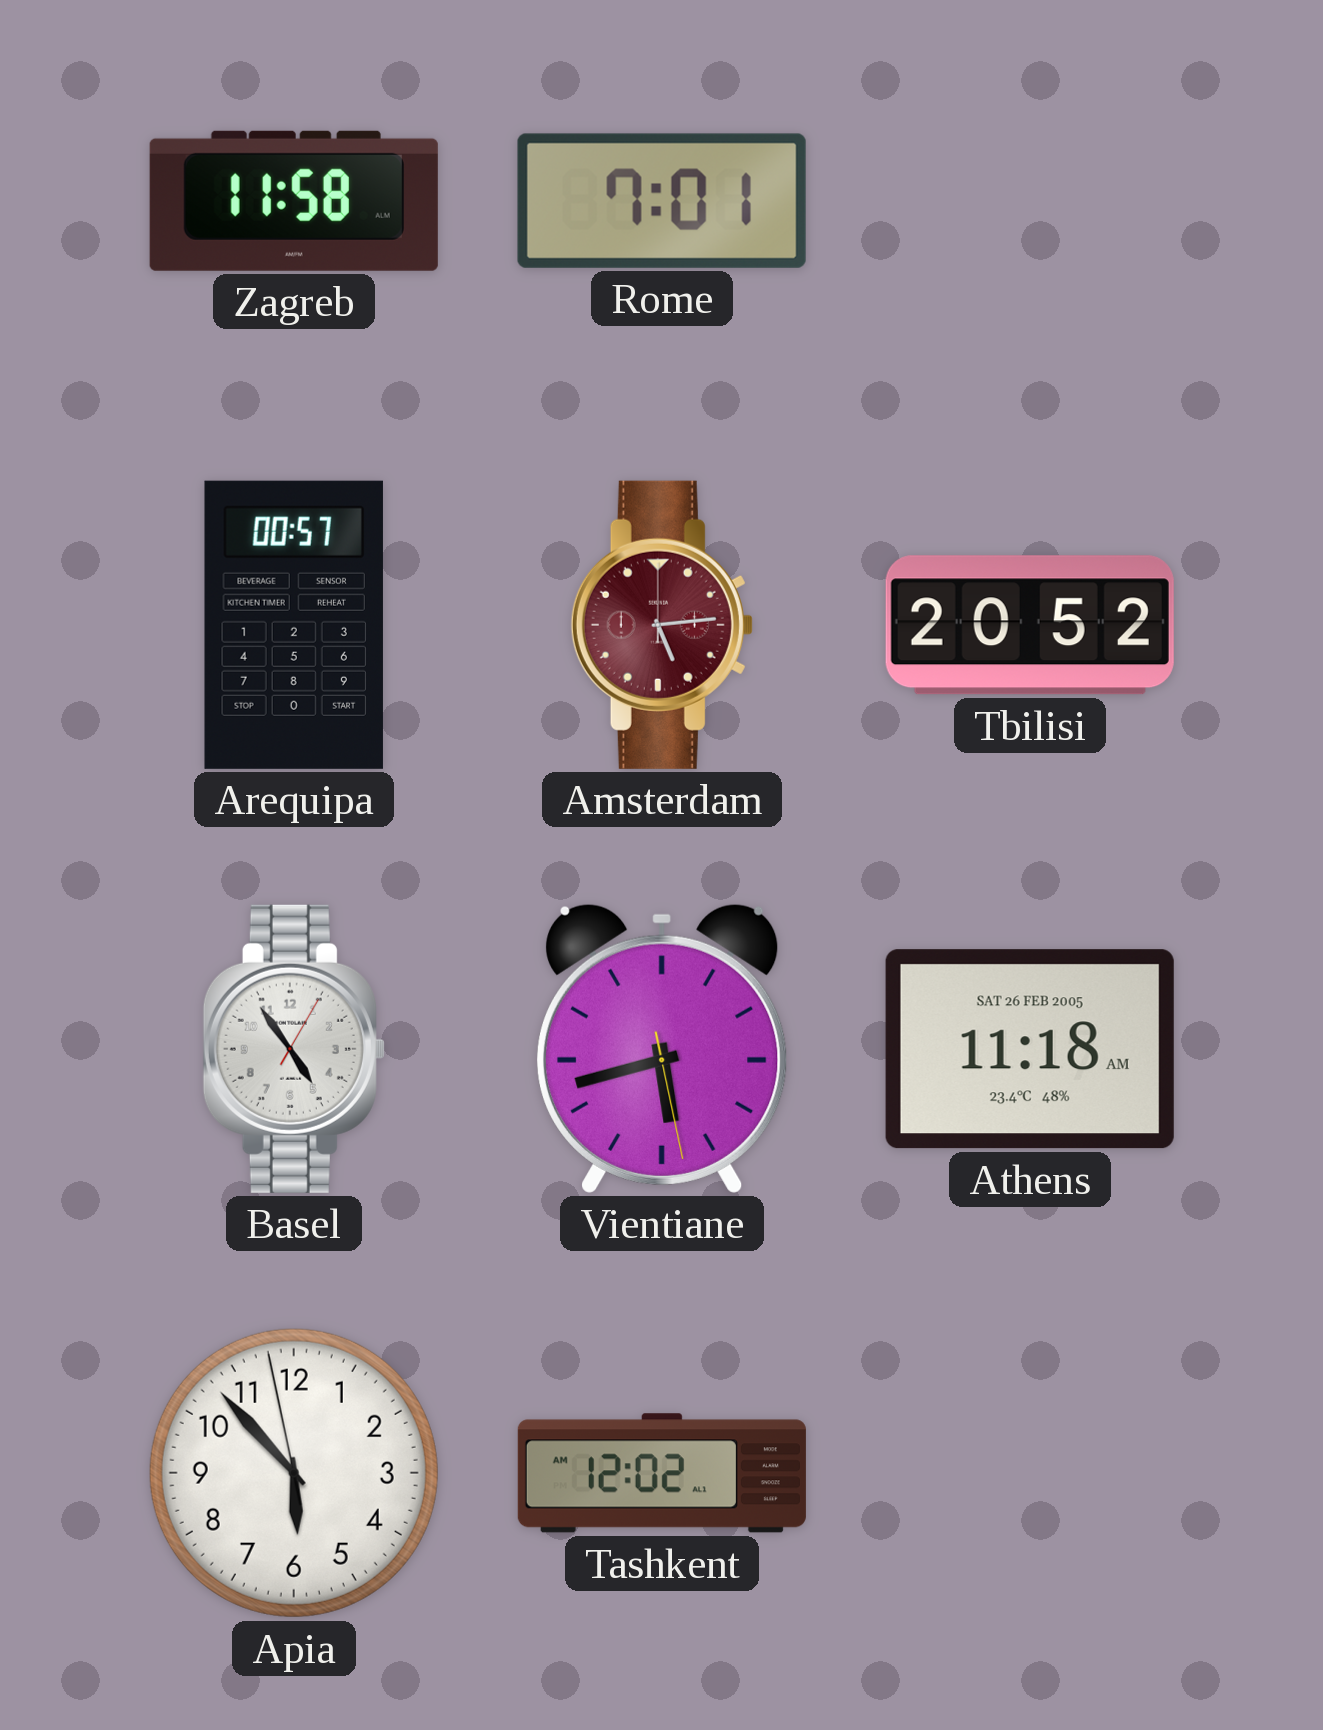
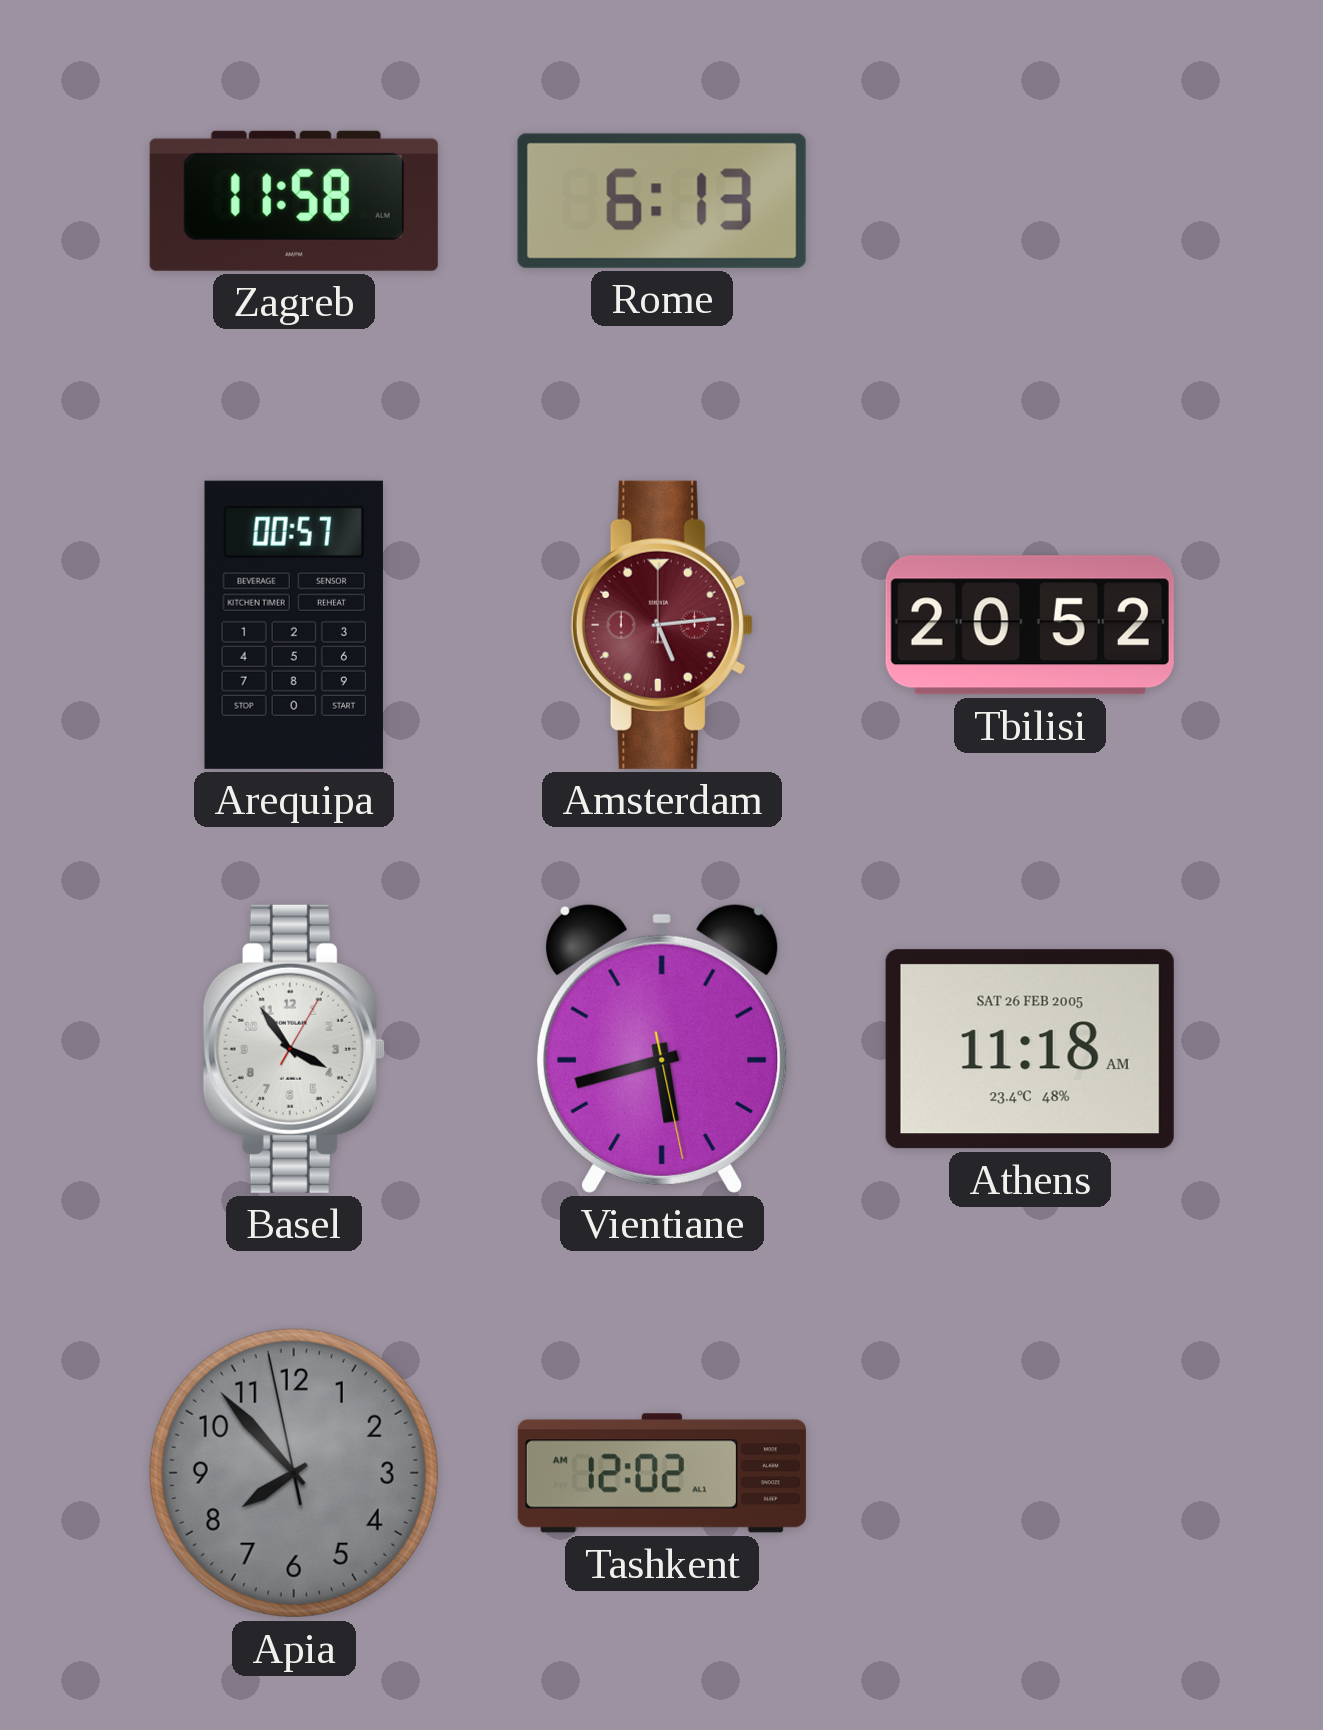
Rome: 7:01 -> 6:13
Basel: 4:54 -> 3:54
Apia: 5:52 -> 7:52
Apia dial: white -> grey
